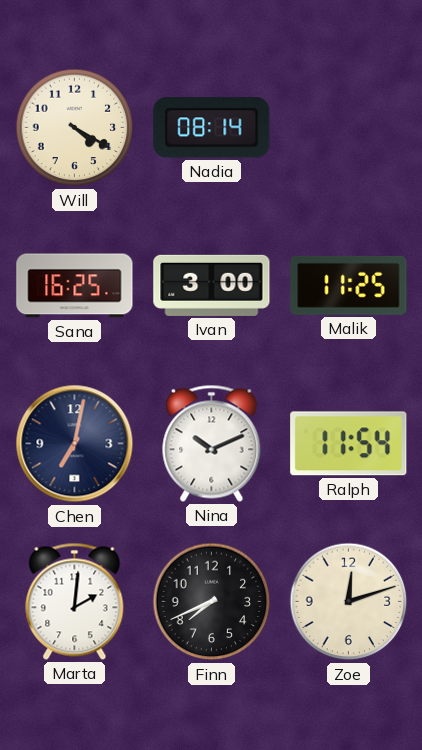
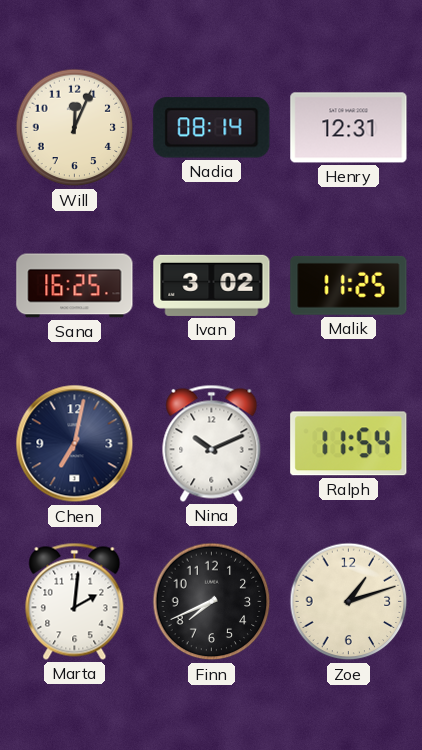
Will: 4:20 -> 12:04
Henry: none -> 12:31
Ivan: 3:00 -> 3:02
Zoe: 12:12 -> 1:12
